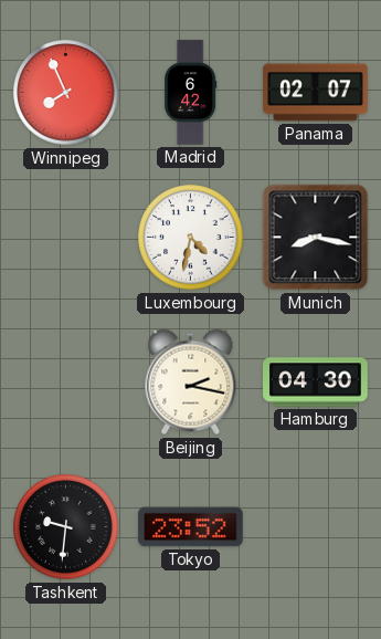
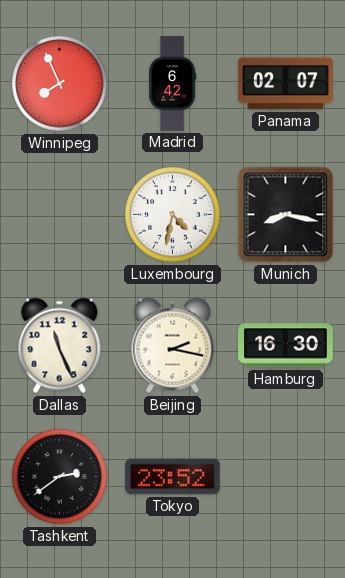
Dallas: none -> 11:26
Hamburg: 04:30 -> 16:30
Tashkent: 9:31 -> 2:39
